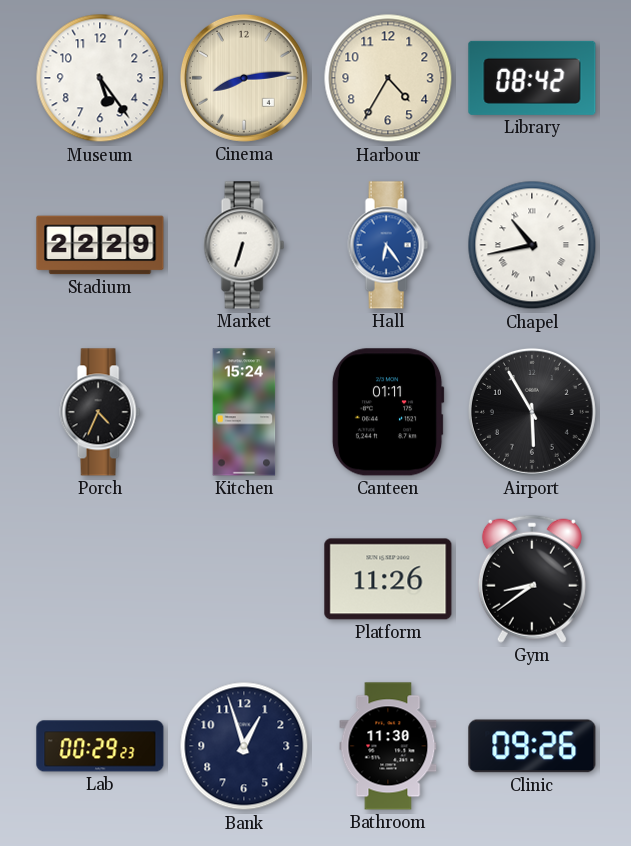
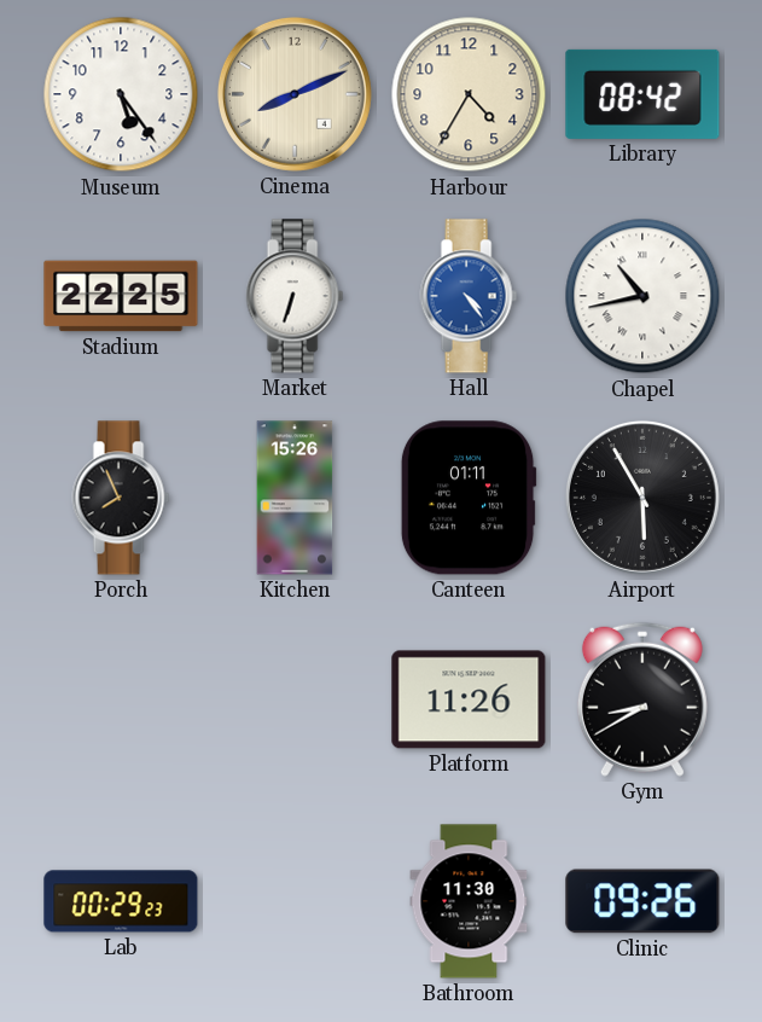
Cinema: 8:14 -> 8:11
Stadium: 22:29 -> 22:25
Hall: 6:24 -> 4:24
Porch: 4:34 -> 7:56
Kitchen: 15:24 -> 15:26
Gym: 8:39 -> 8:40
Bank: 12:57 -> none
